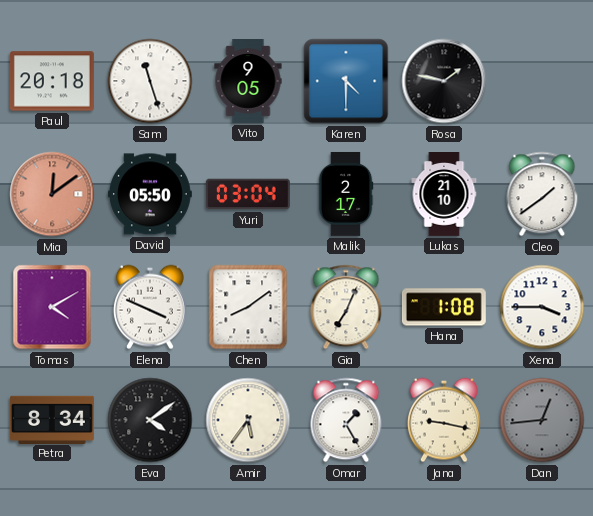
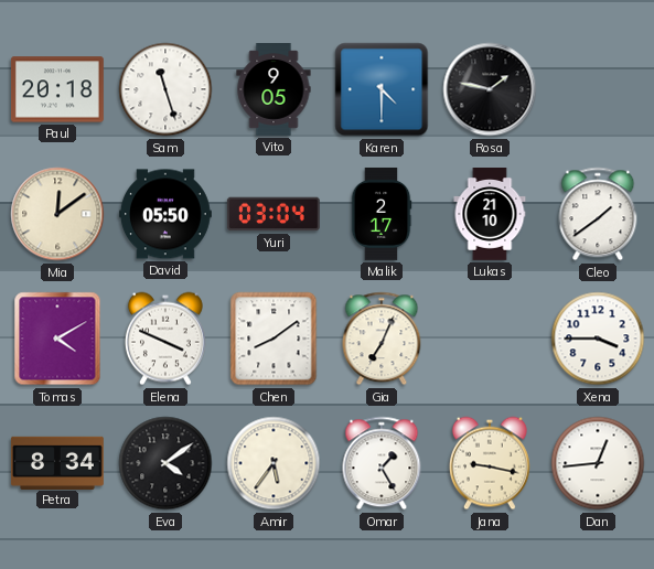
Mia dial: salmon -> cream
Hana: 1:08 -> none
Dan dial: grey -> white
